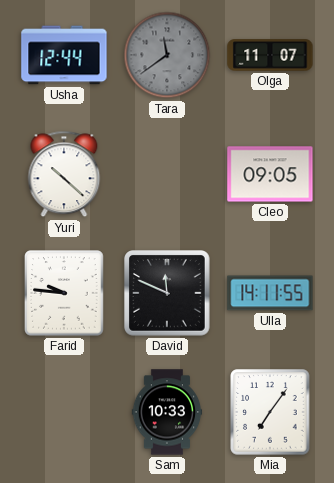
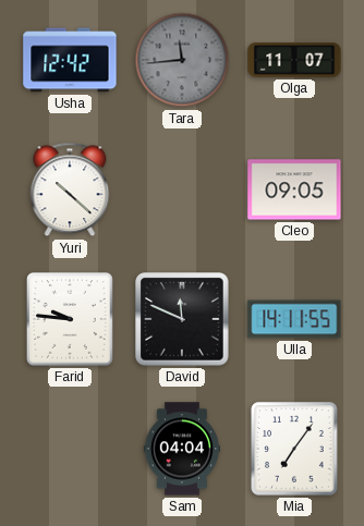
Usha: 12:44 -> 12:42
Tara: 11:39 -> 11:44
Sam: 10:33 -> 04:04
